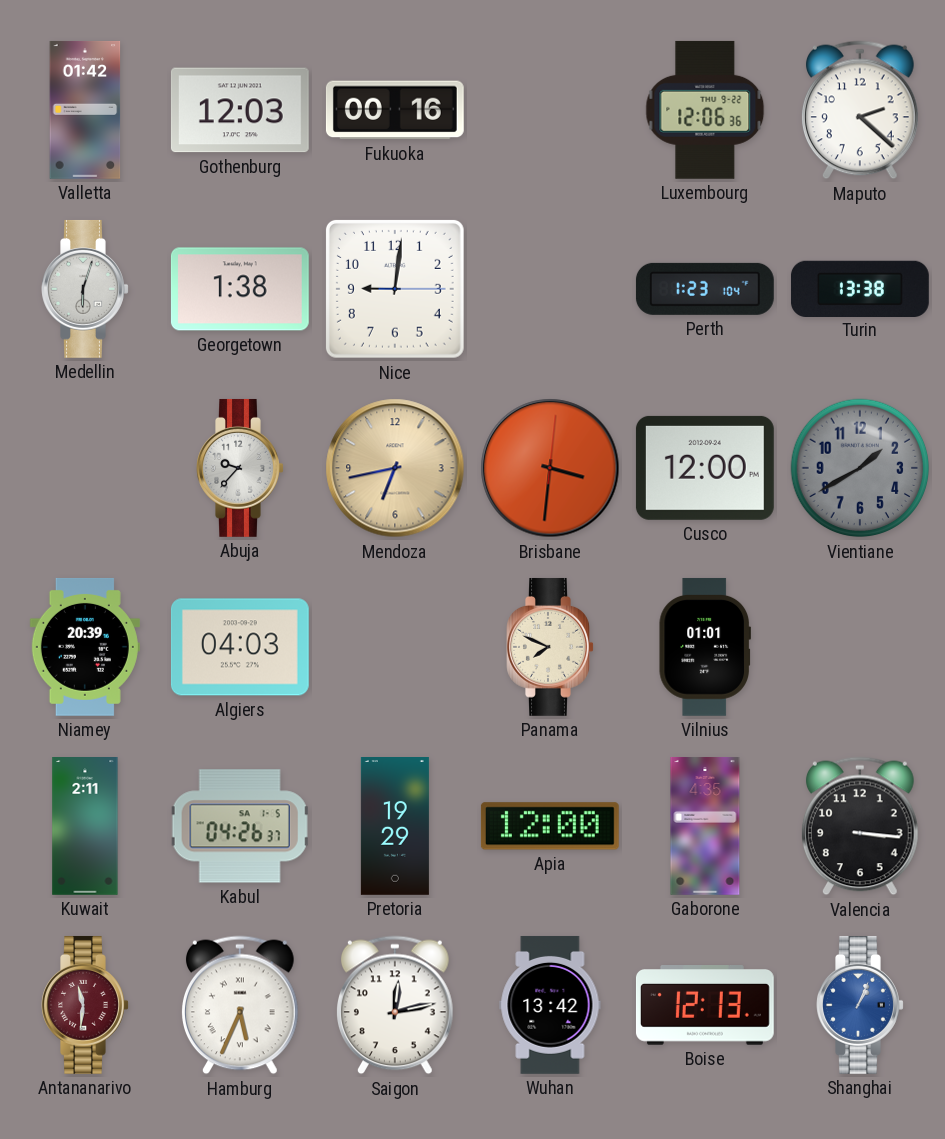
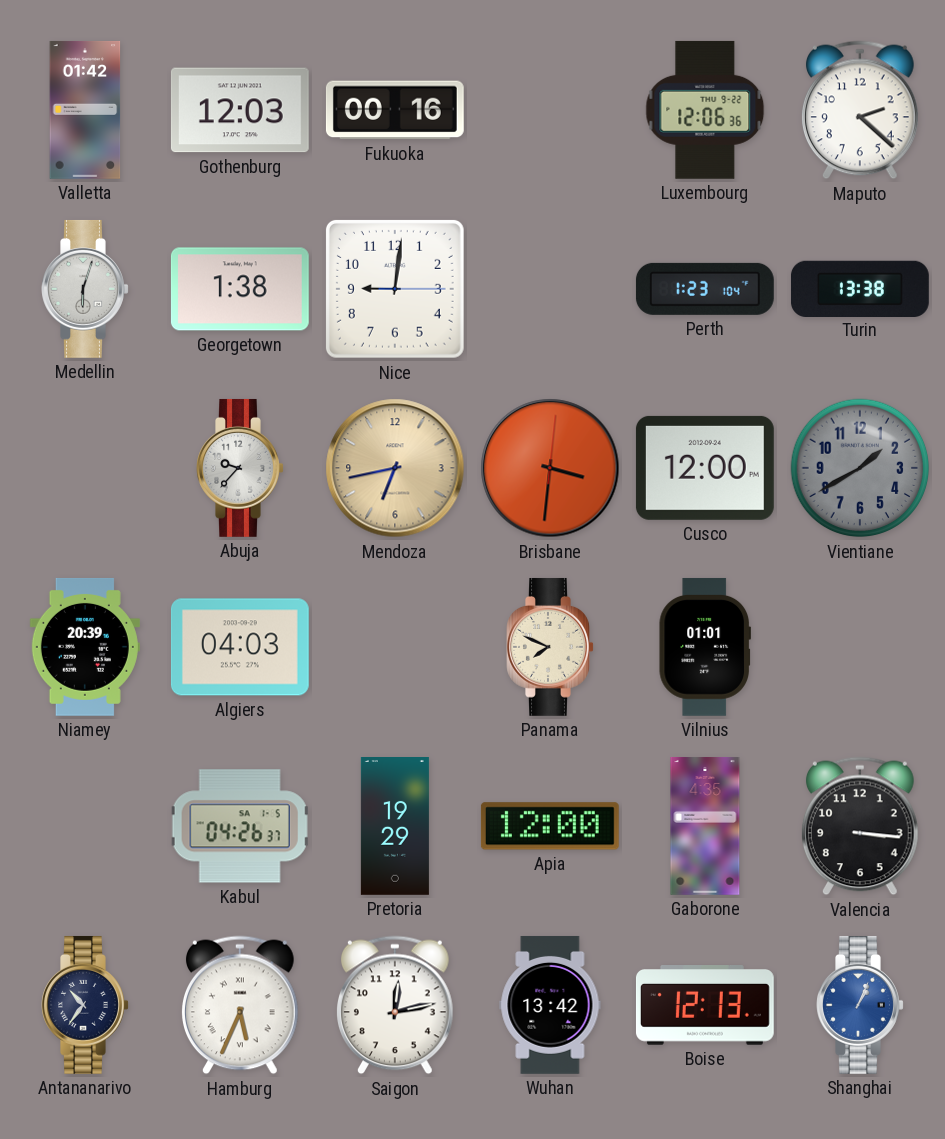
Kuwait: 2:11 -> none
Antananarivo: 11:31 -> 10:36
Antananarivo dial: burgundy -> navy
